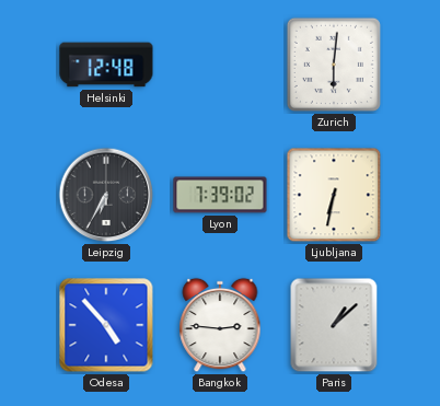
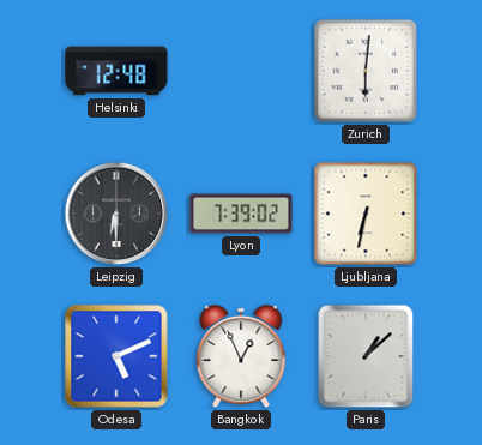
Leipzig: 6:35 -> 6:30
Odesa: 4:53 -> 5:11
Bangkok: 2:46 -> 12:56
